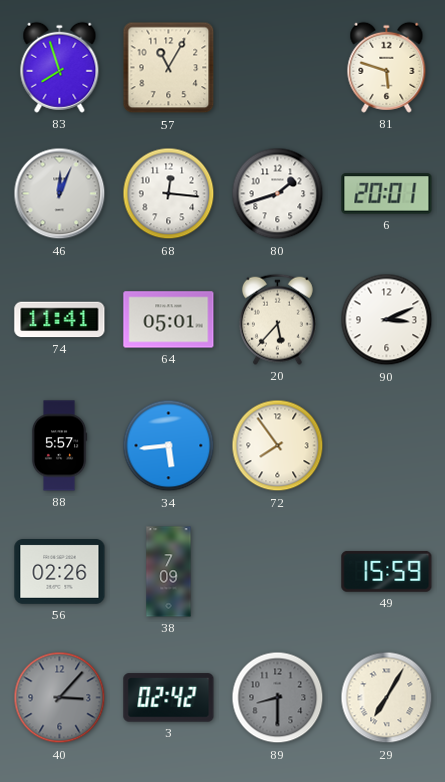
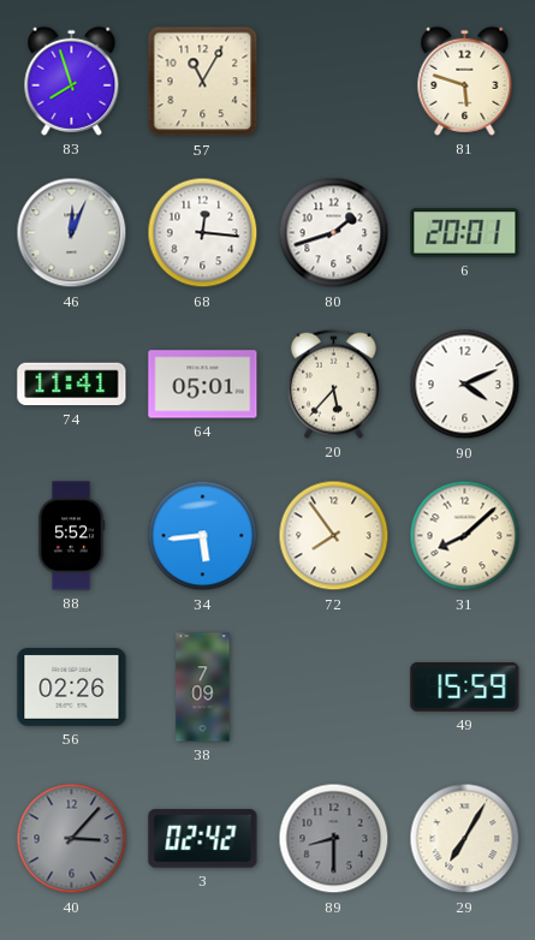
90: 3:11 -> 4:11
88: 5:57 -> 5:52
31: none -> 8:08
